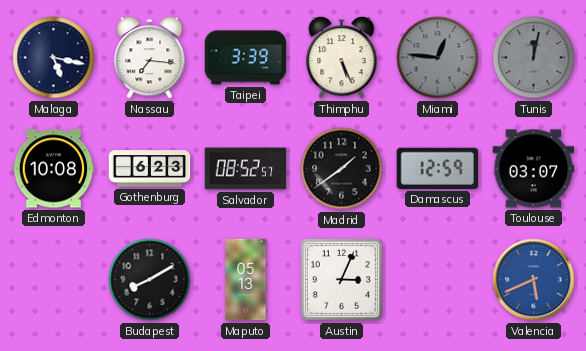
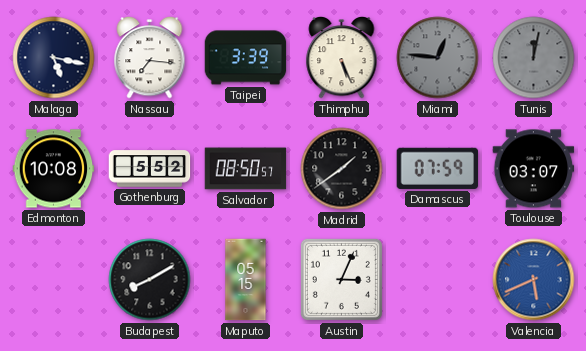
Gothenburg: 6:23 -> 5:52
Salvador: 08:52 -> 08:50
Damascus: 12:59 -> 07:59
Maputo: 05:13 -> 05:15
